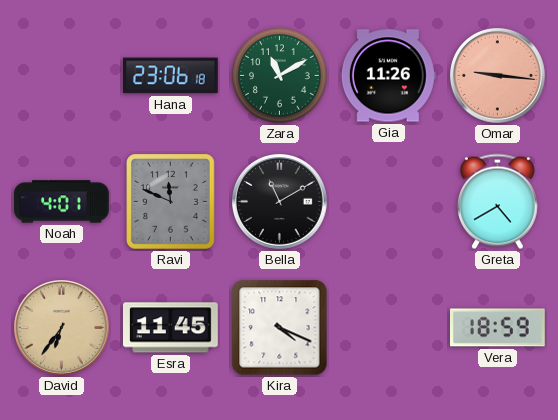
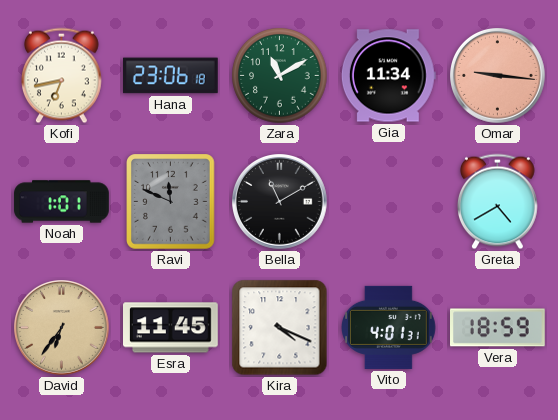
Kofi: none -> 6:43
Gia: 11:26 -> 11:34
Noah: 4:01 -> 1:01
Vito: none -> 4:01
